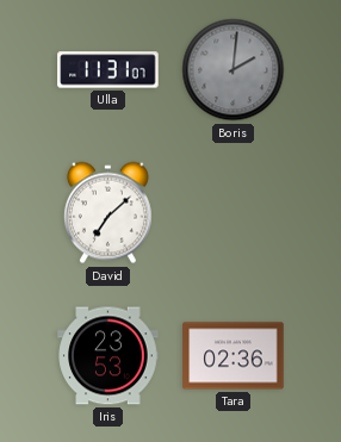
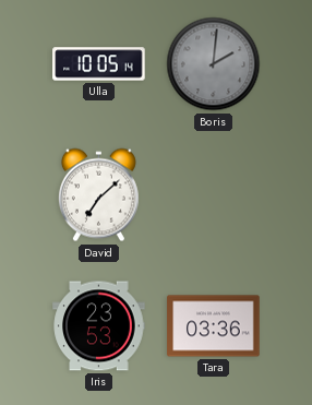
Ulla: 11:31 -> 10:05
Tara: 02:36 -> 03:36
